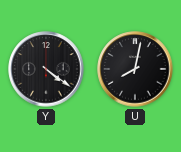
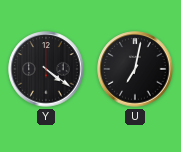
U: 8:02 -> 7:02
